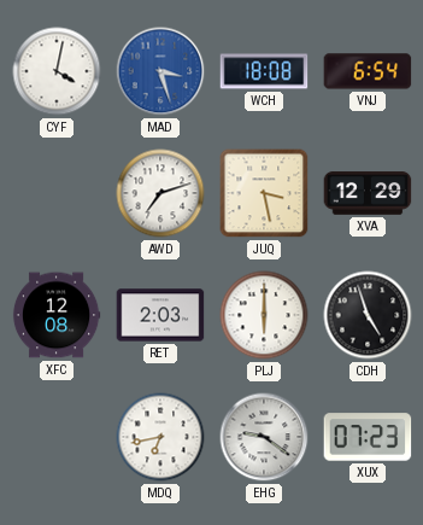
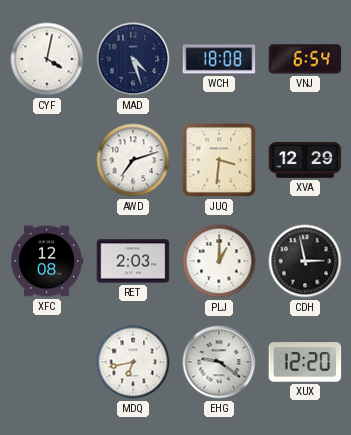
MAD: 3:27 -> 4:27
MAD dial: blue -> navy
JUQ: 3:28 -> 3:31
PLJ: 6:00 -> 1:00
CDH: 4:57 -> 2:58
XUX: 07:23 -> 12:20
